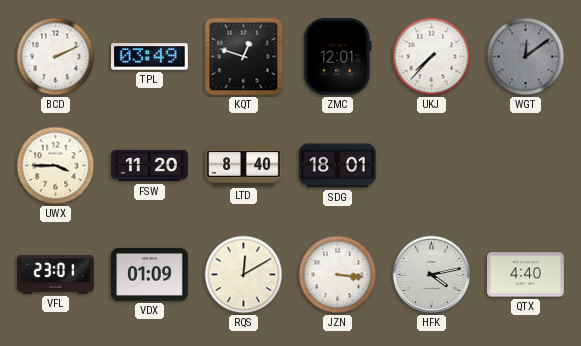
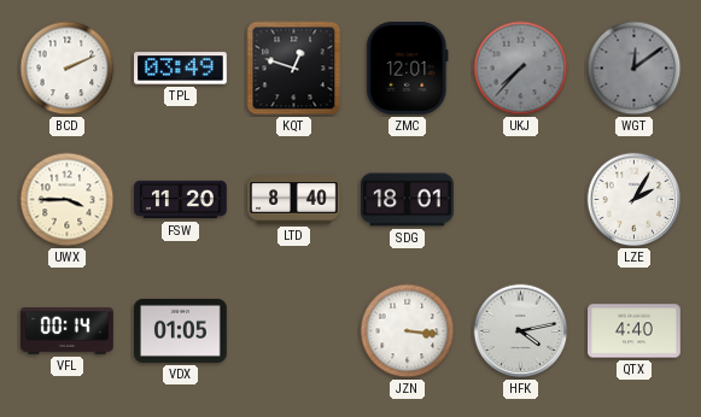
UKJ dial: white -> grey
LZE: none -> 2:05
VFL: 23:01 -> 00:14
VDX: 01:09 -> 01:05
RQS: 12:10 -> none
